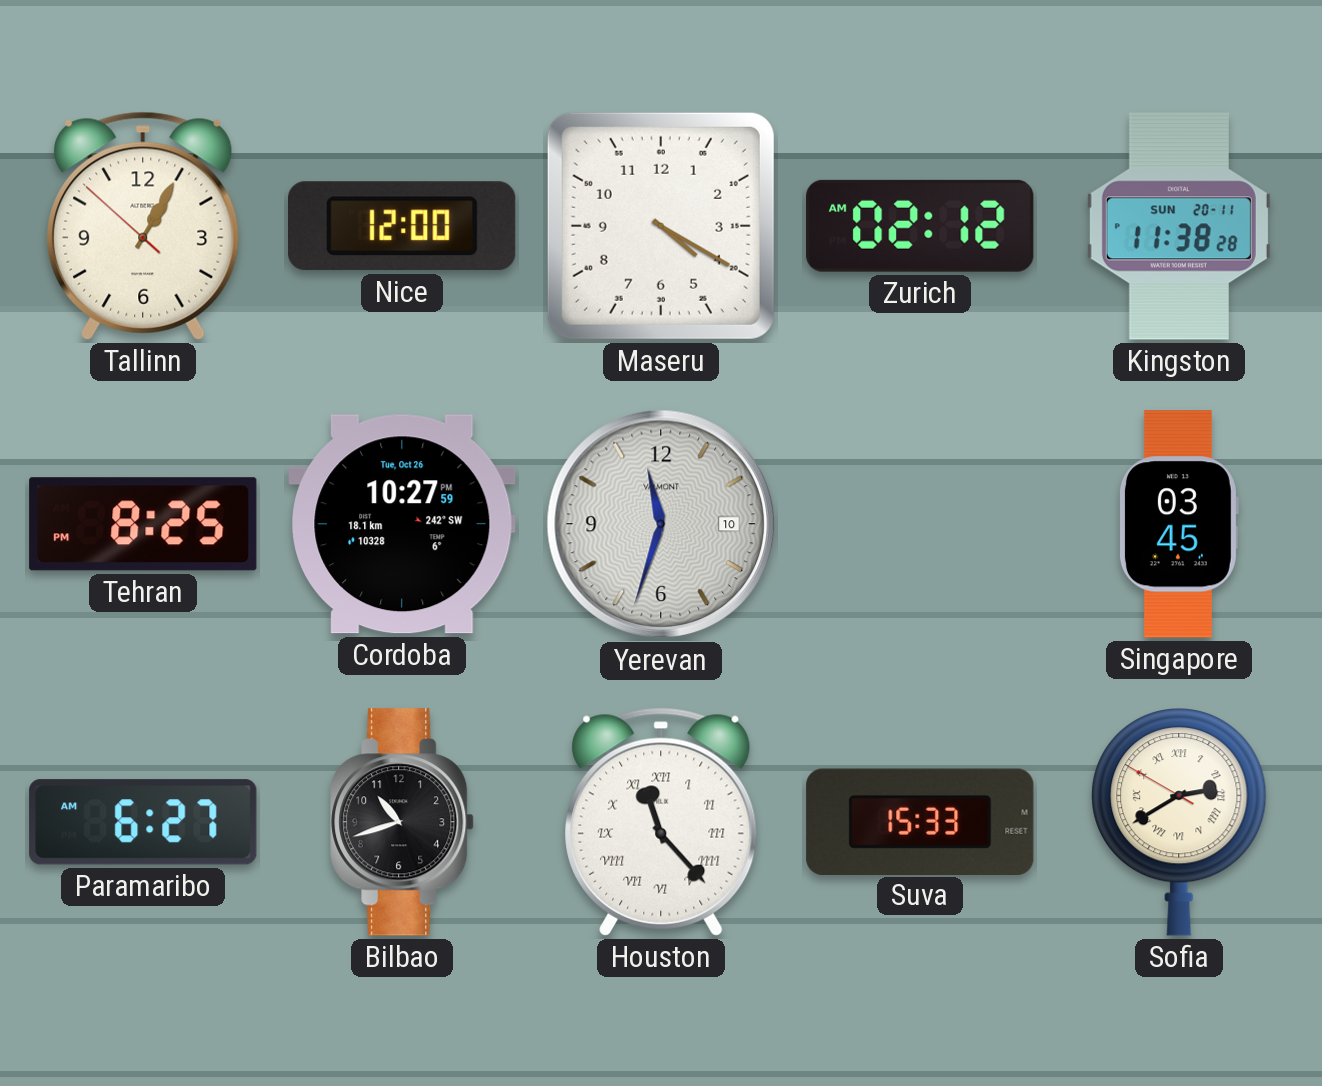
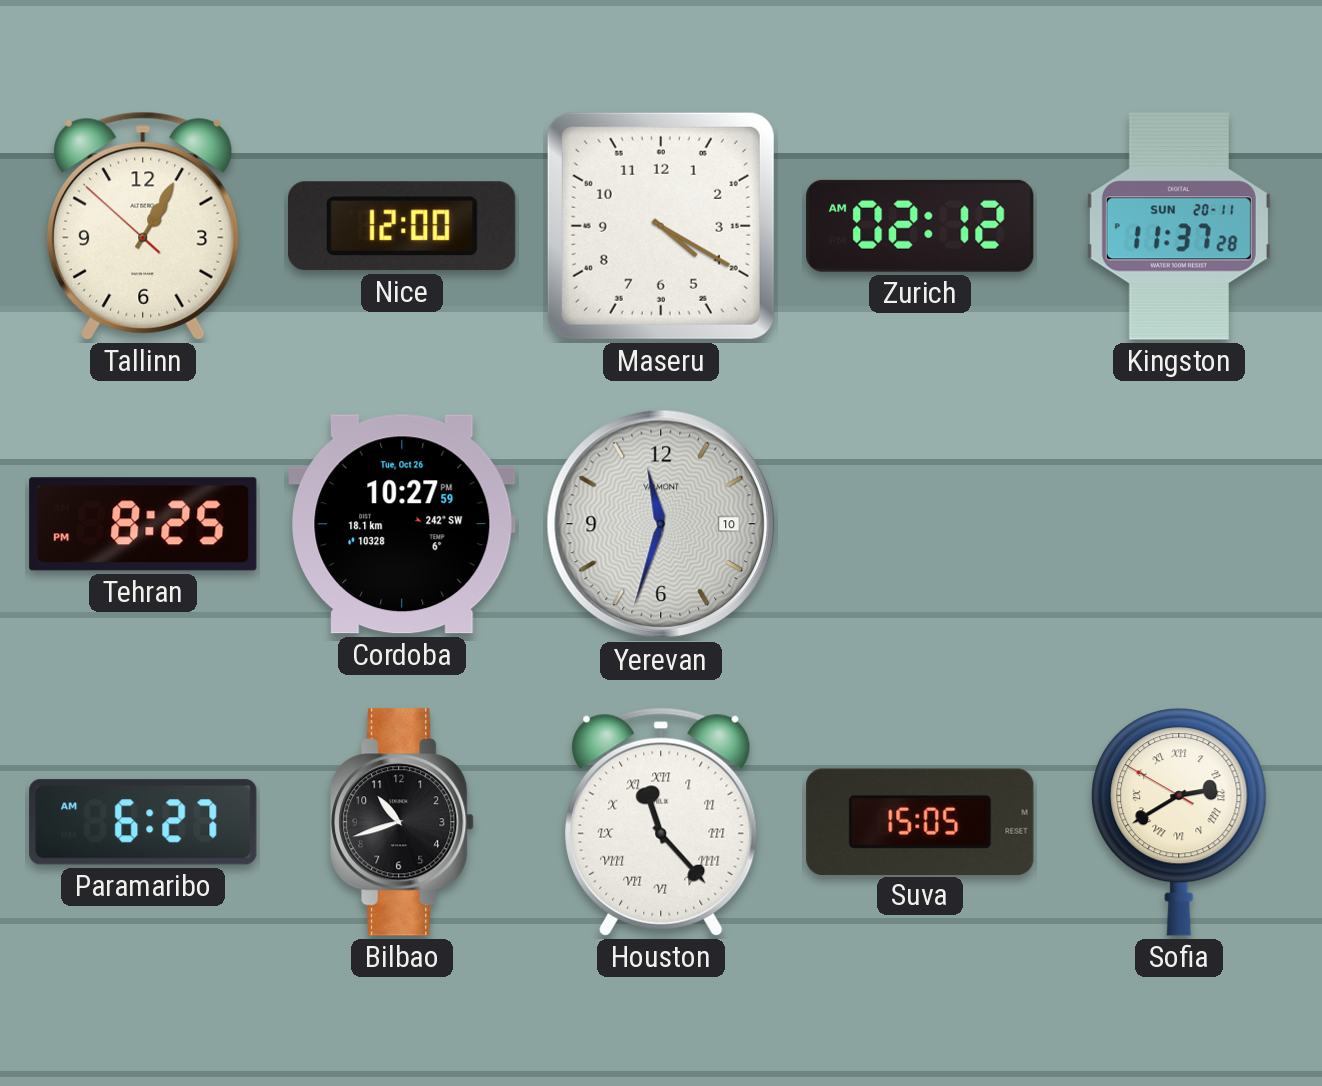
Kingston: 11:38 -> 11:37
Singapore: 03:45 -> none
Suva: 15:33 -> 15:05
